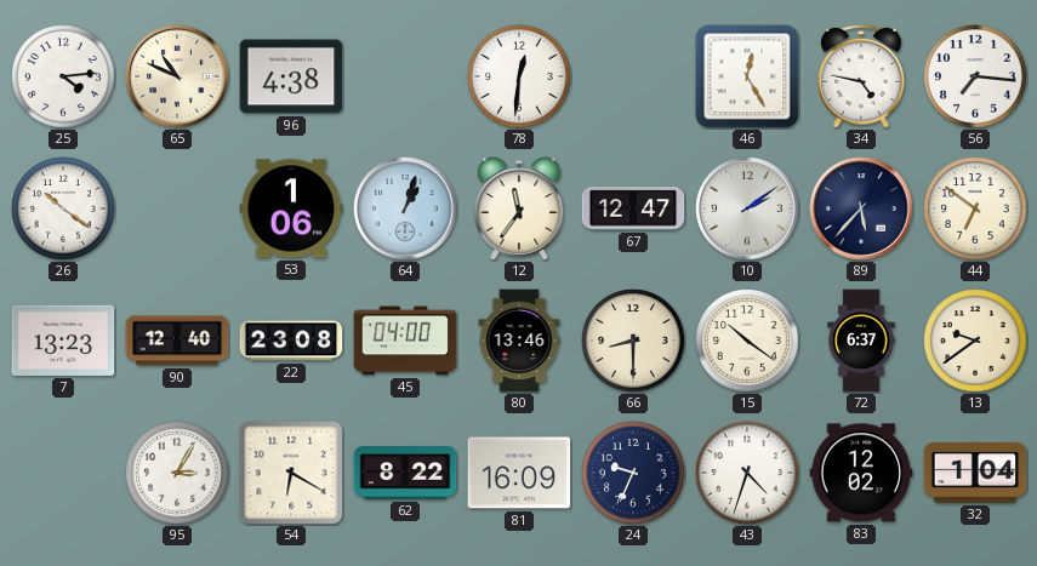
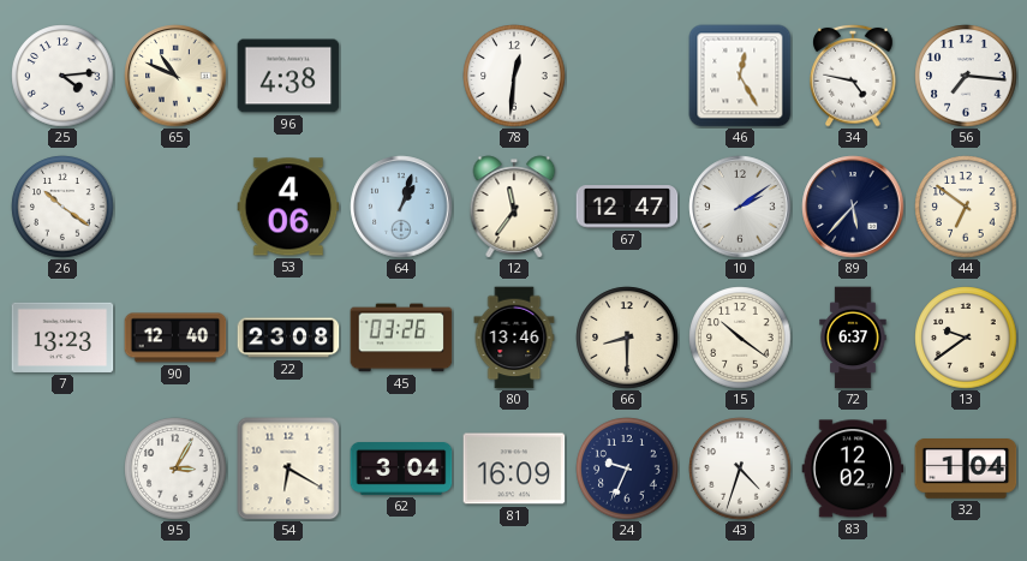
53: 1:06 -> 4:06
45: 04:00 -> 03:26
62: 8:22 -> 3:04
